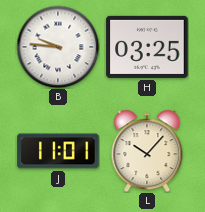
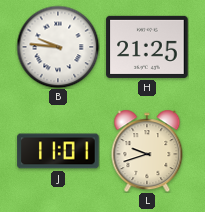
H: 03:25 -> 21:25
L: 10:07 -> 9:42
